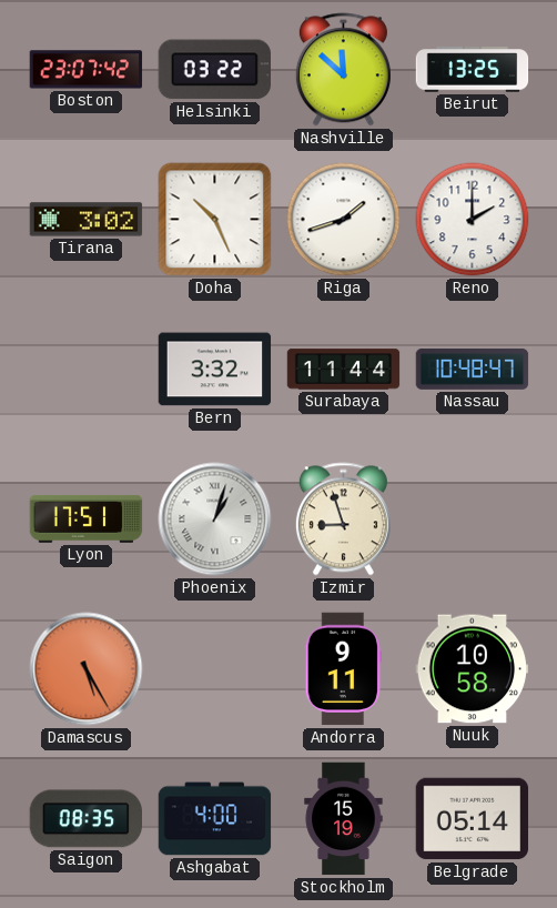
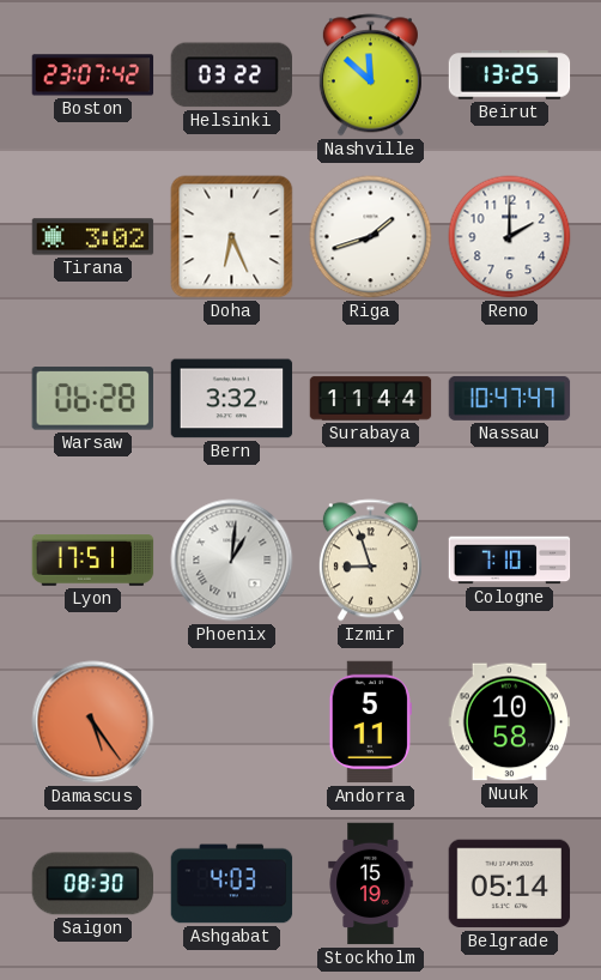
Doha: 10:26 -> 6:26
Warsaw: none -> 06:28
Nassau: 10:48 -> 10:47
Phoenix: 1:03 -> 1:01
Cologne: none -> 7:10
Damascus: 5:25 -> 5:24
Andorra: 9:11 -> 5:11
Saigon: 08:35 -> 08:30
Ashgabat: 4:00 -> 4:03
